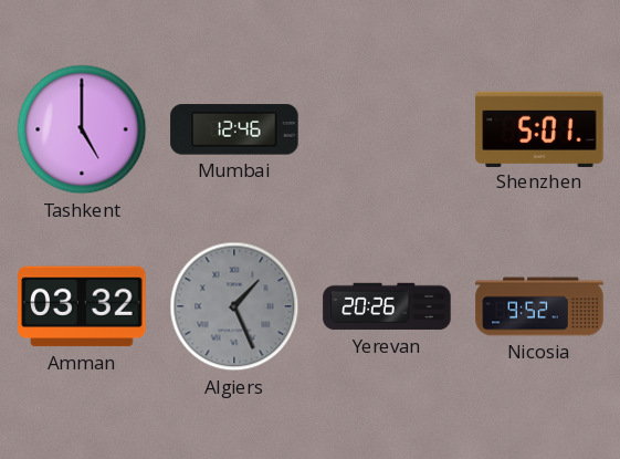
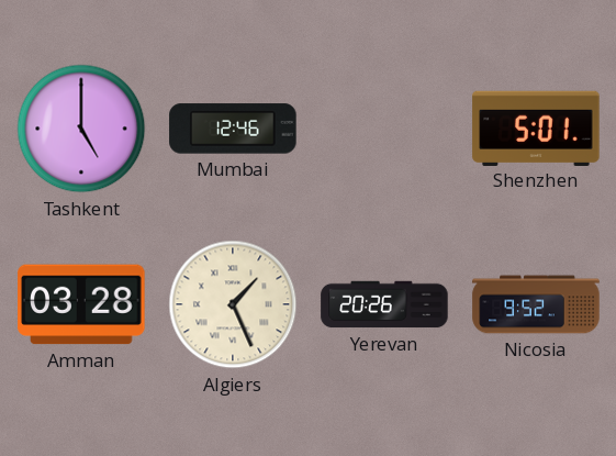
Amman: 03:32 -> 03:28
Algiers dial: grey -> cream
